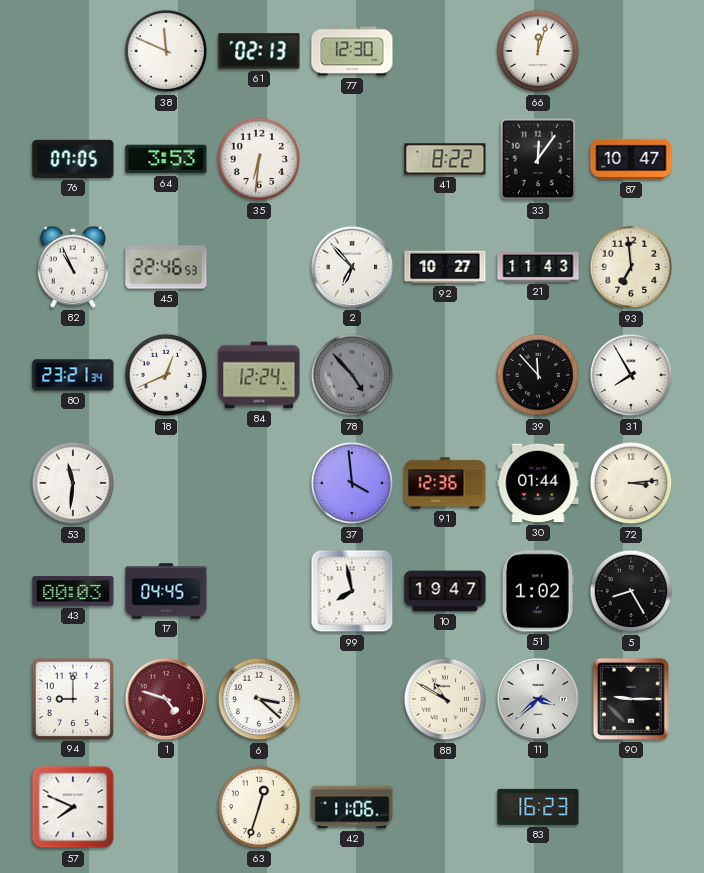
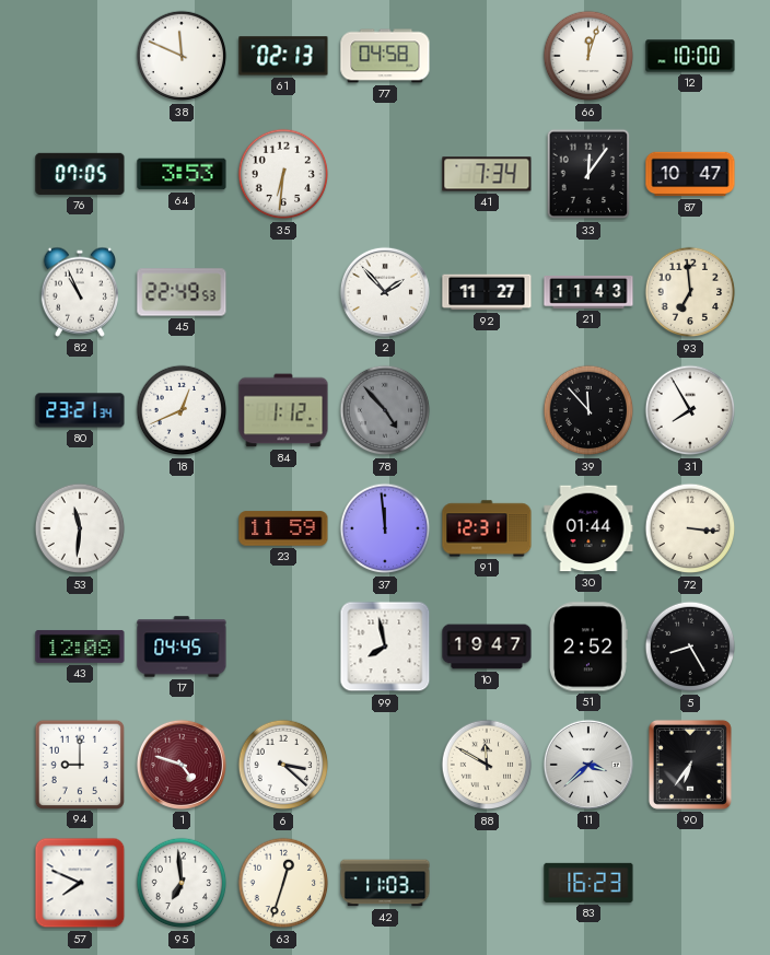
77: 12:30 -> 04:58
12: none -> 10:00
41: 8:22 -> 7:34
45: 22:46 -> 22:49
2: 6:53 -> 1:53
92: 10:27 -> 11:27
84: 12:24 -> 1:12
23: none -> 11:59
37: 3:59 -> 11:59
91: 12:36 -> 12:31
72: 3:14 -> 3:16
43: 00:03 -> 12:08
51: 1:02 -> 2:52
88: 10:50 -> 11:50
90: 9:15 -> 6:36
95: none -> 6:59
42: 11:06 -> 11:03
